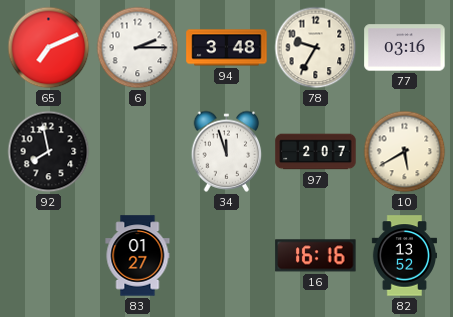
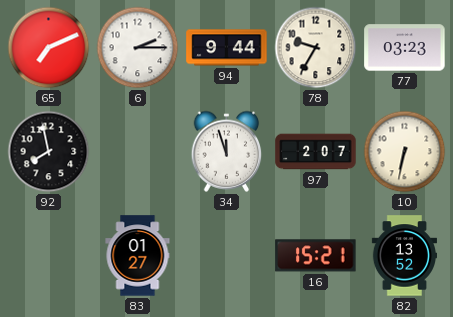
94: 3:48 -> 9:44
77: 03:16 -> 03:23
10: 5:40 -> 6:32
16: 16:16 -> 15:21
